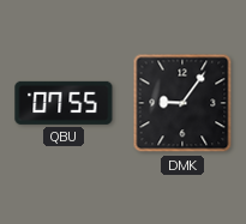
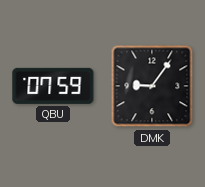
QBU: 07:55 -> 07:59
